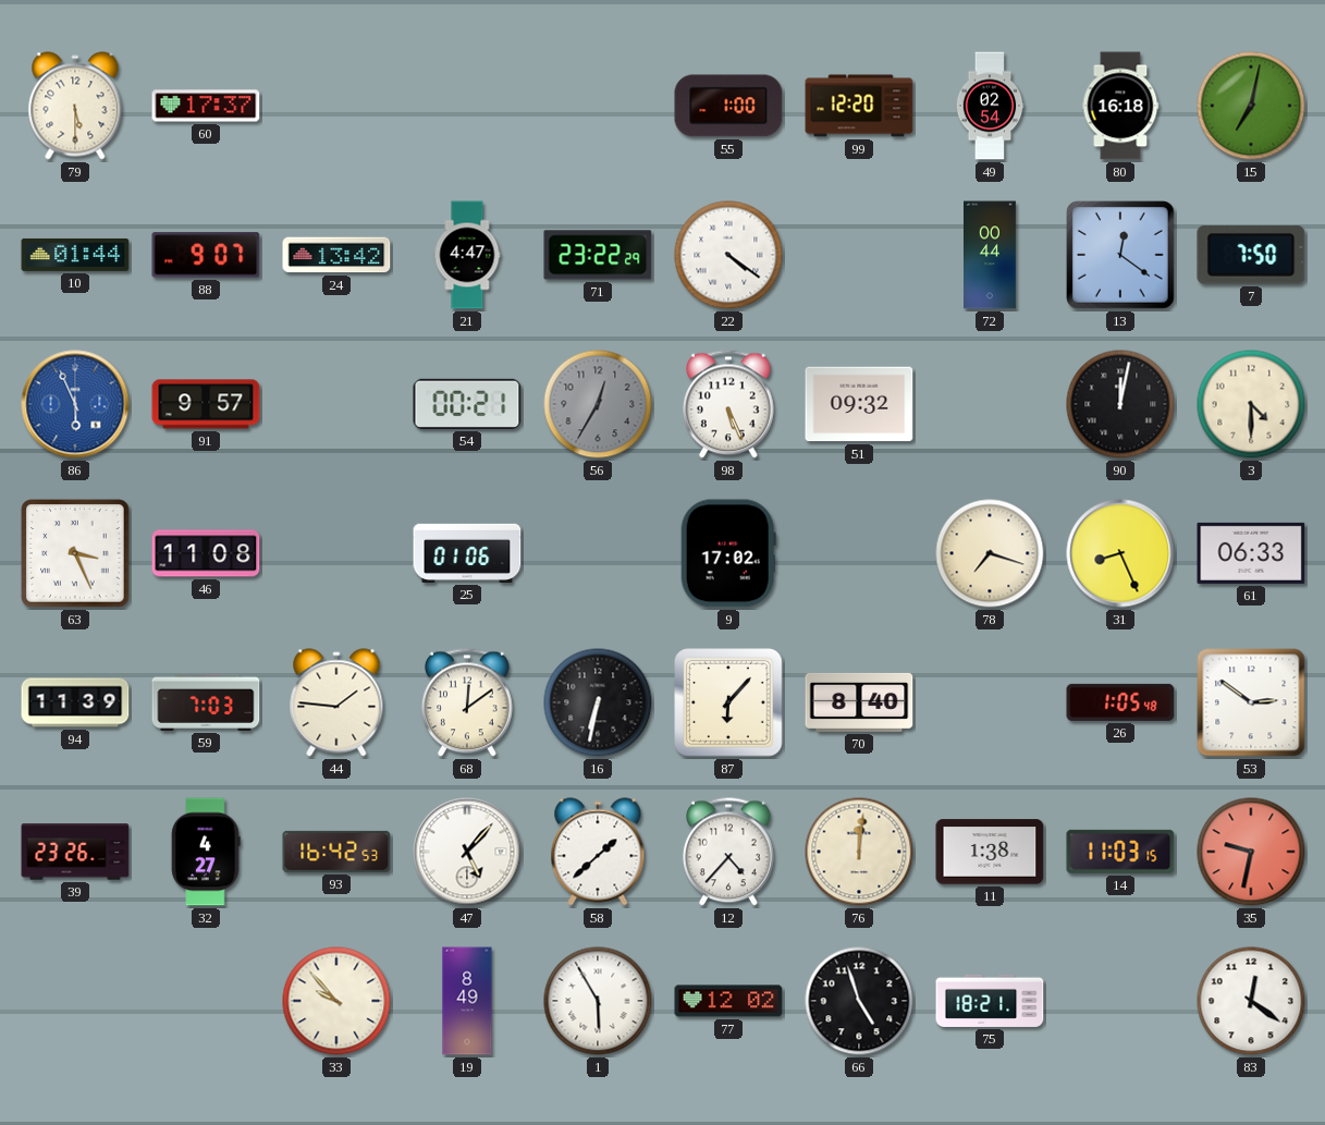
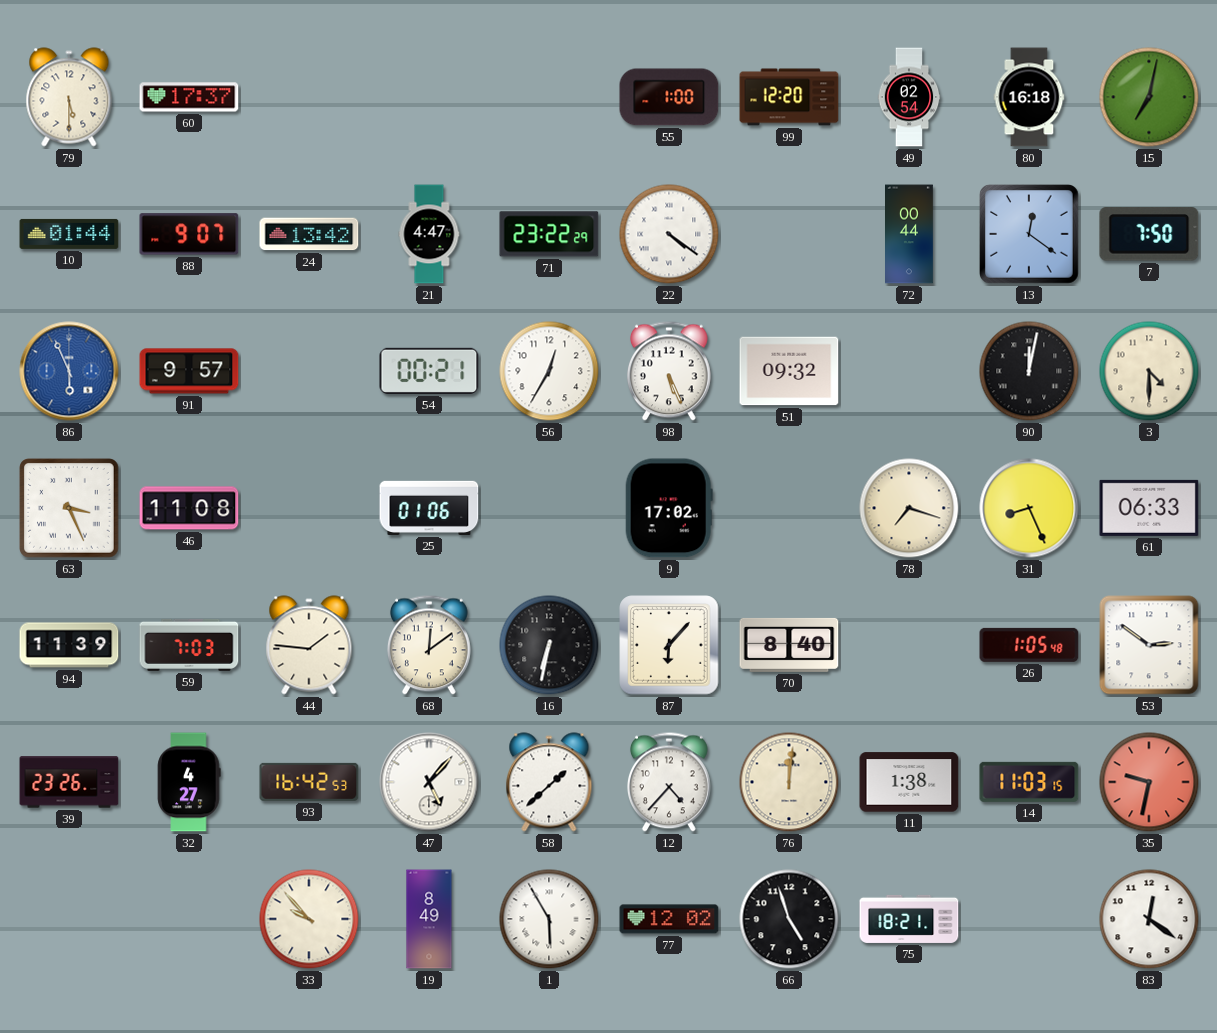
56 dial: grey -> white
